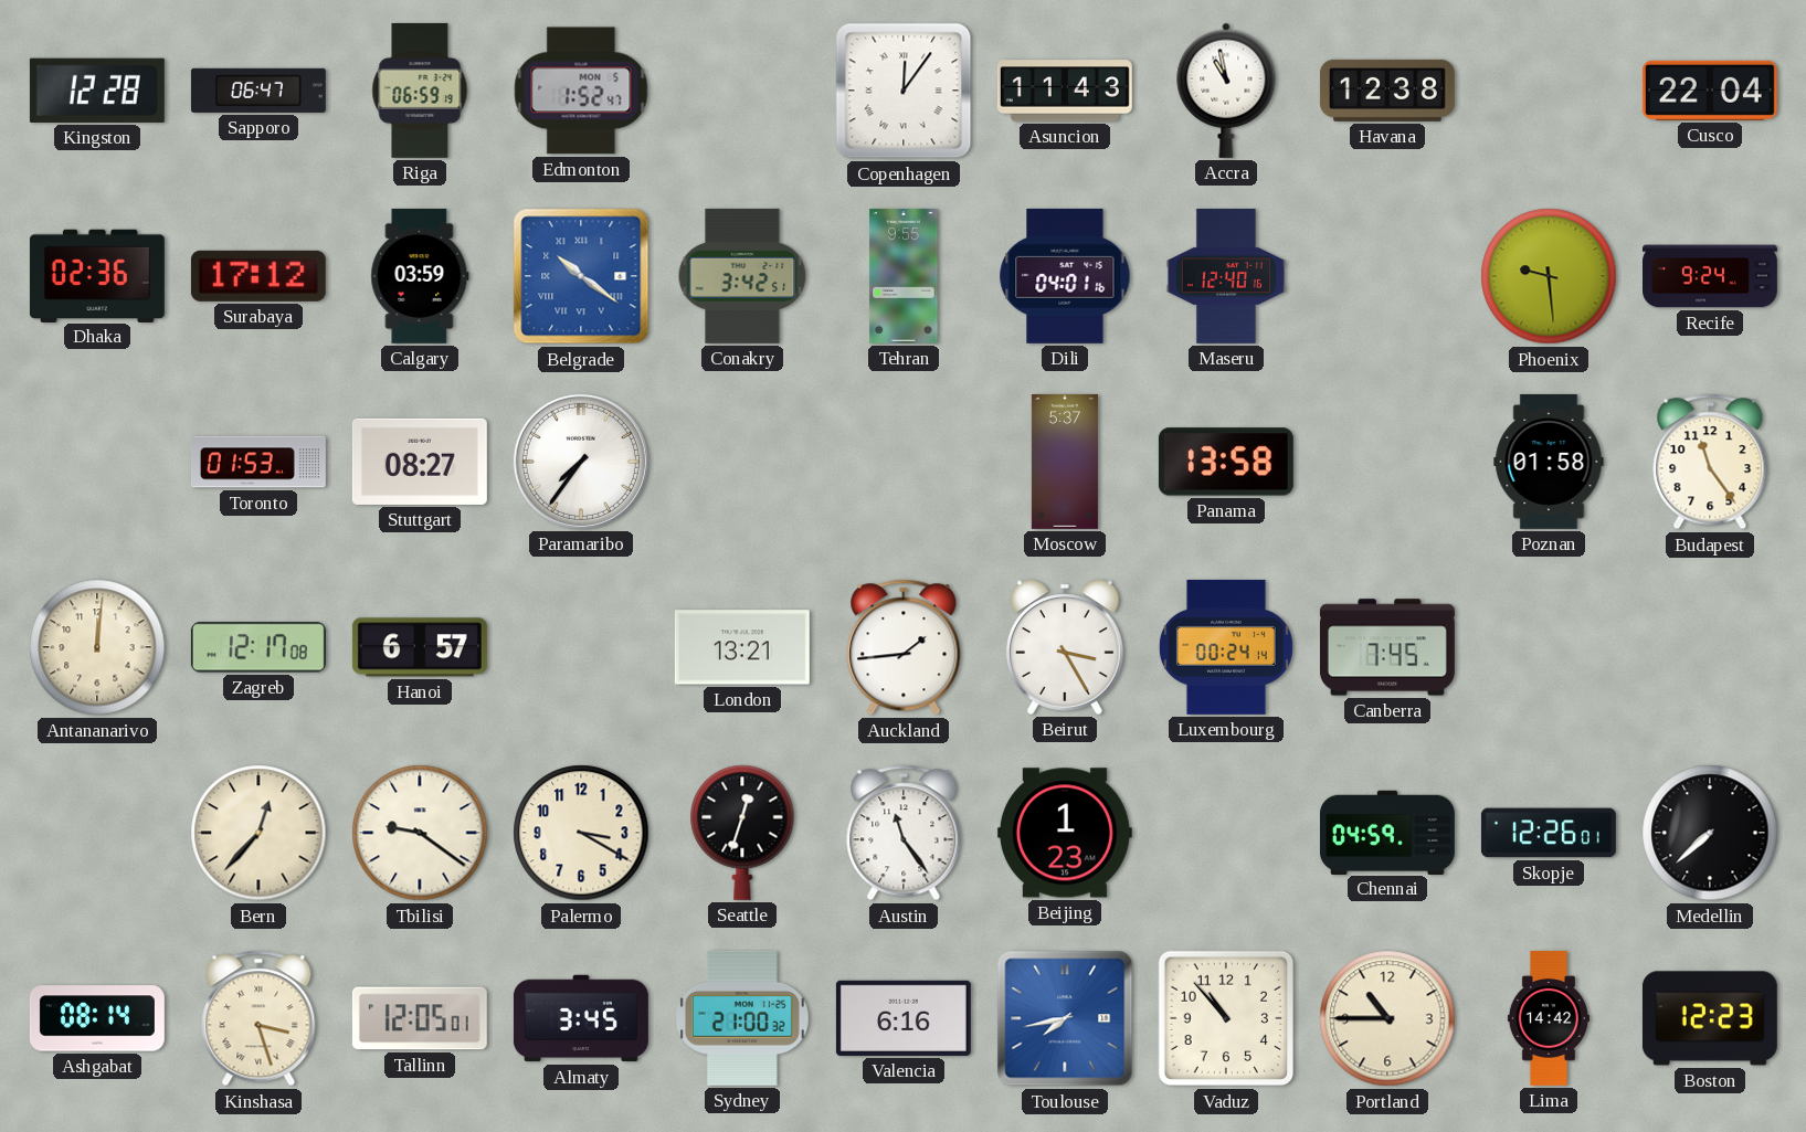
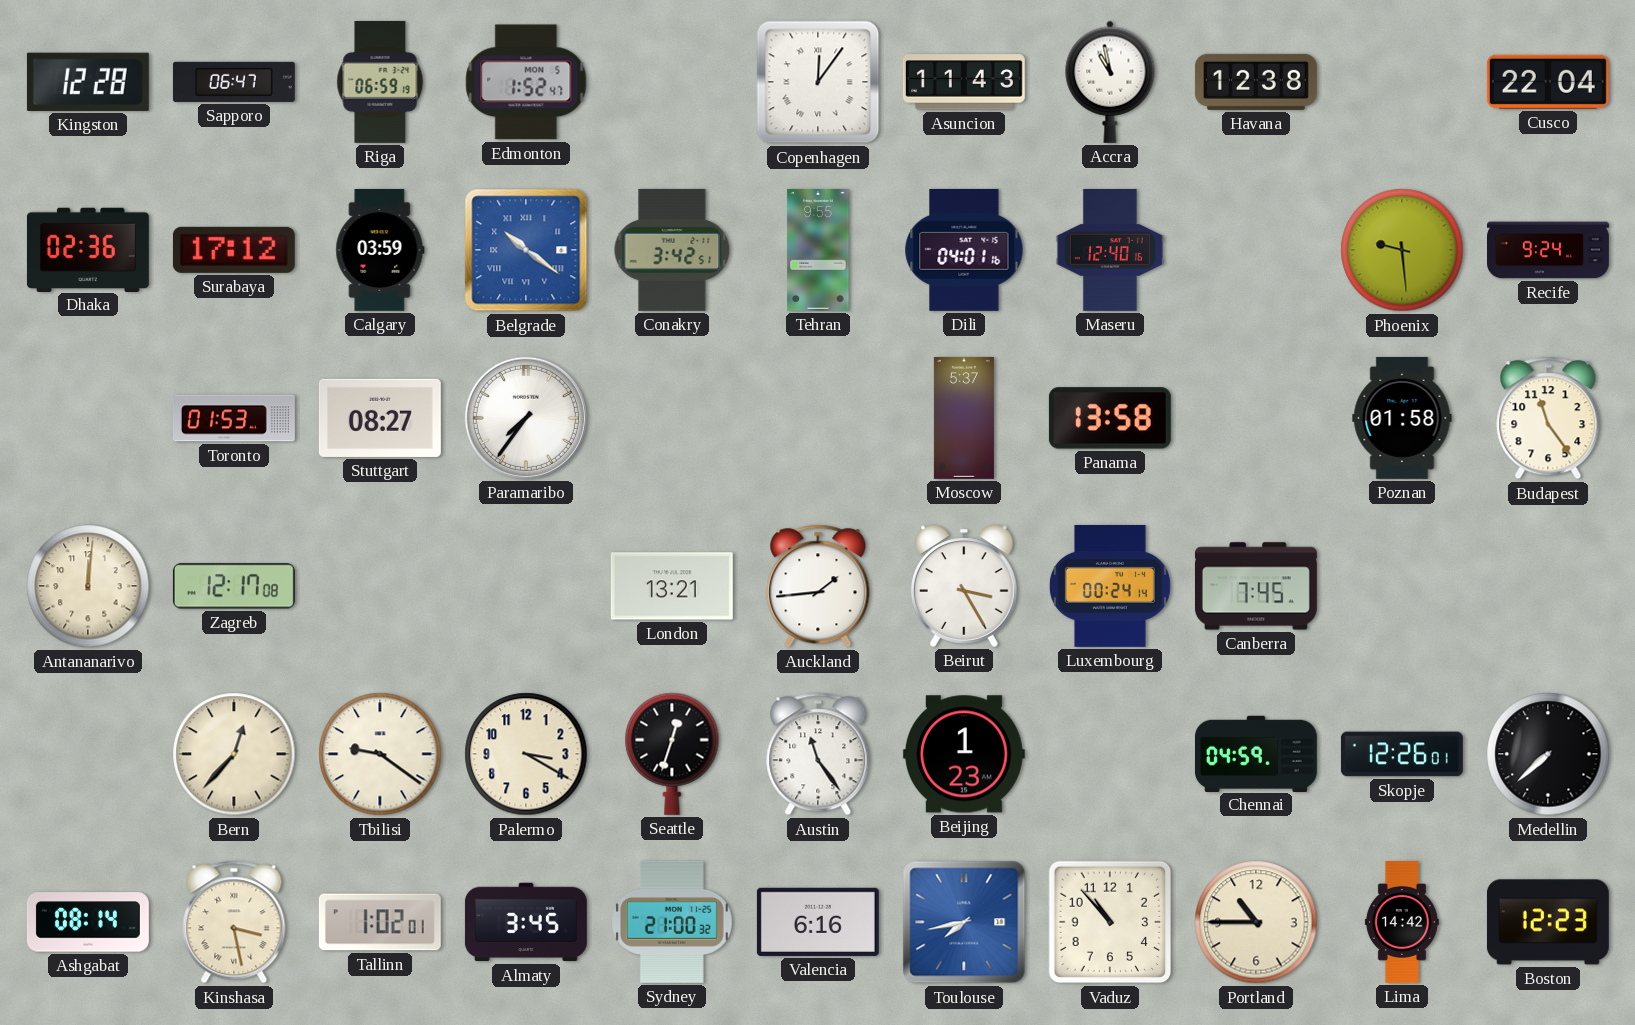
Hanoi: 6:57 -> none
Kinshasa: 3:27 -> 3:28
Tallinn: 12:05 -> 1:02
